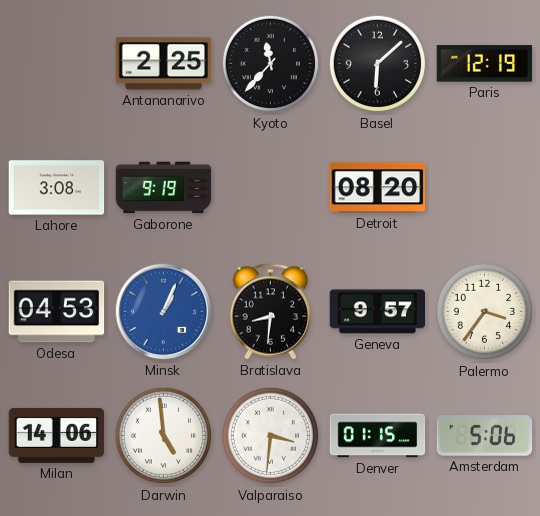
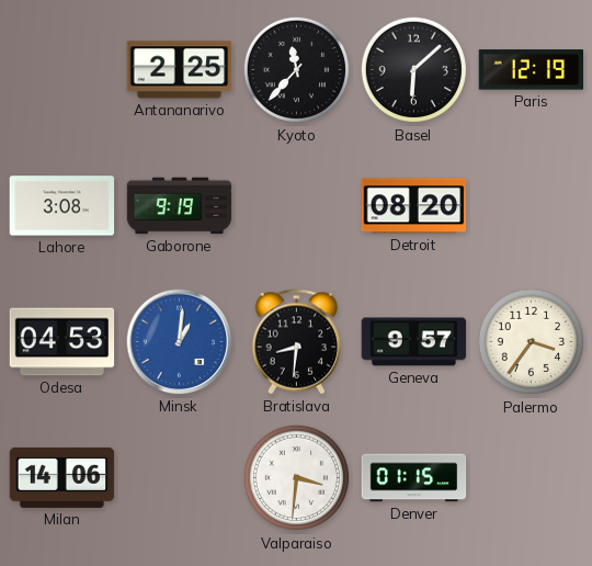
Minsk: 1:04 -> 1:01
Darwin: 4:59 -> none
Amsterdam: 5:06 -> none
